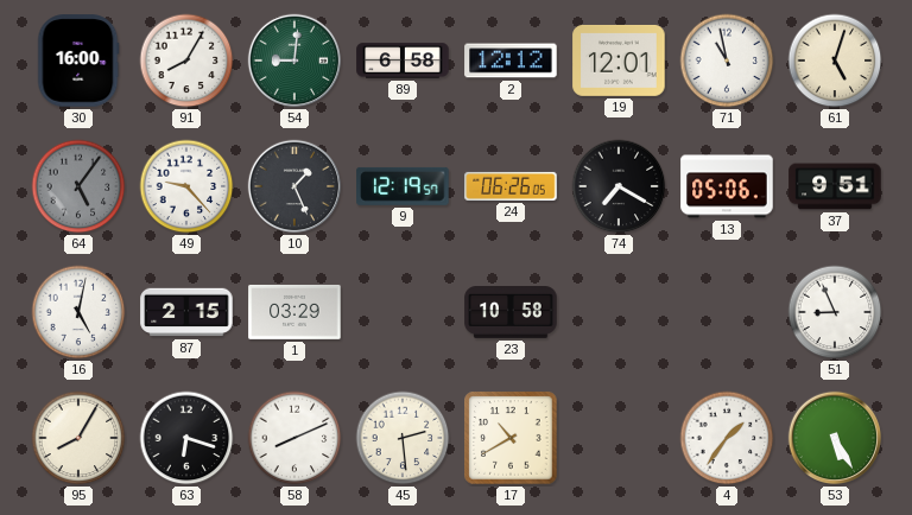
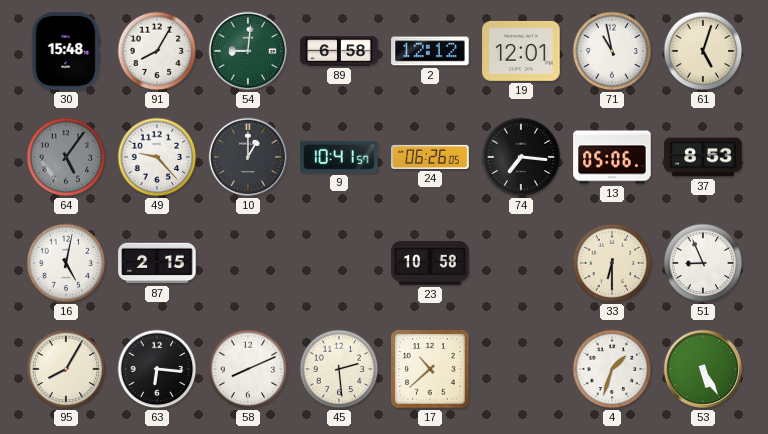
30: 16:00 -> 15:48
10: 1:26 -> 1:00
9: 12:19 -> 10:41
74: 7:20 -> 7:16
37: 9:51 -> 8:53
1: 03:29 -> none
33: none -> 6:30
63: 6:18 -> 6:16
17: 10:40 -> 10:38
4: 1:36 -> 1:33
